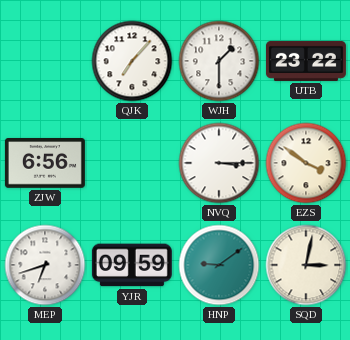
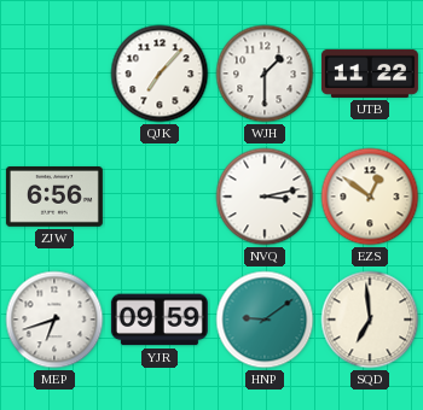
UTB: 23:22 -> 11:22
NVQ: 3:15 -> 3:13
EZS: 3:51 -> 12:51
SQD: 3:02 -> 6:59
